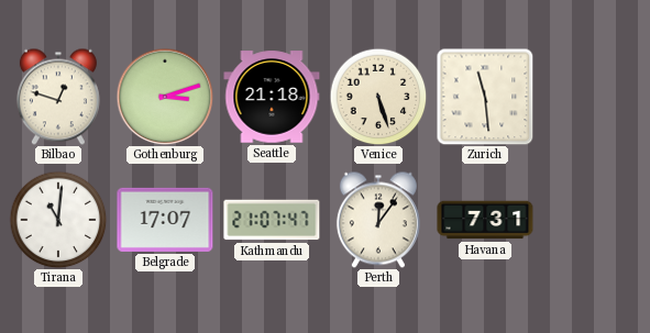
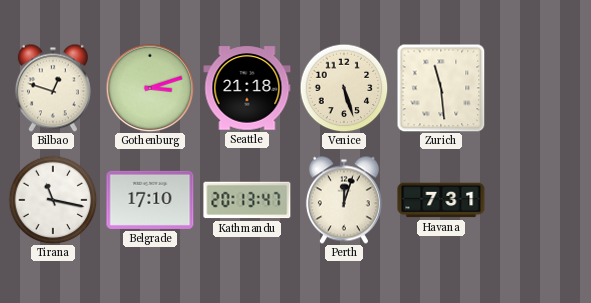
Tirana: 11:01 -> 11:17
Belgrade: 17:07 -> 17:10
Kathmandu: 21:07 -> 20:13
Perth: 12:06 -> 12:03
